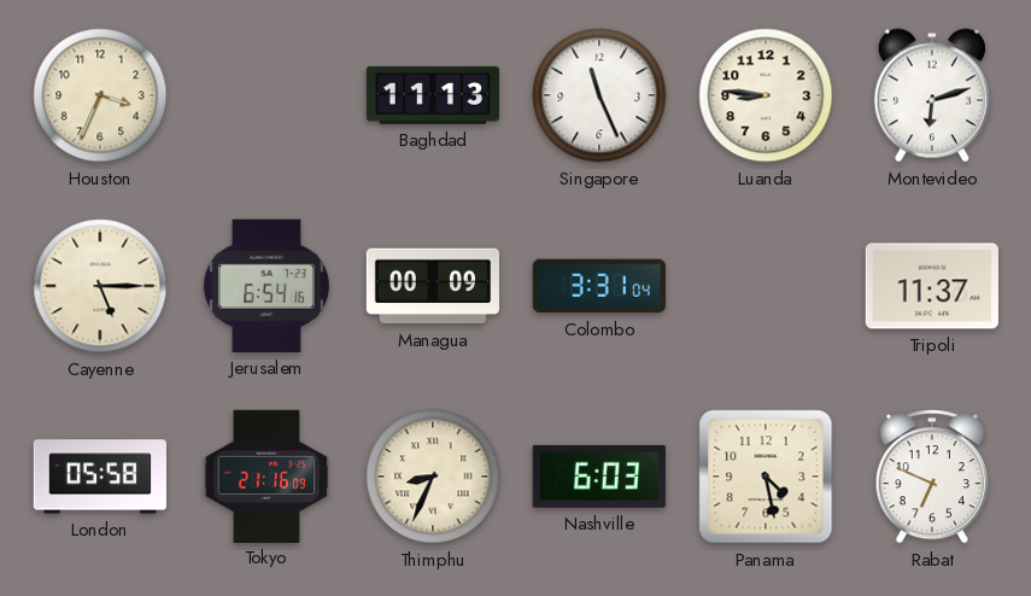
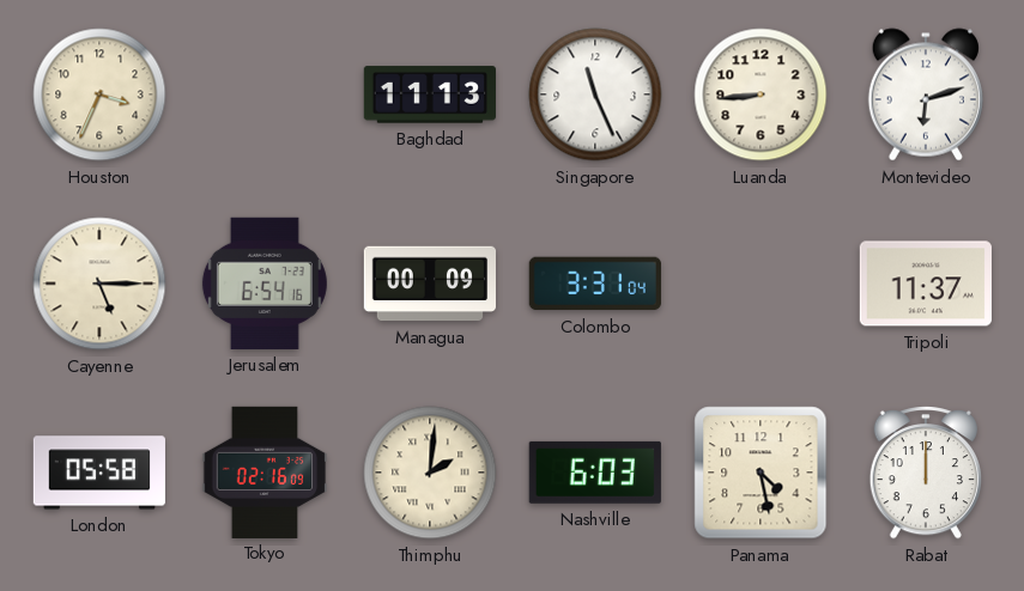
Luanda: 8:46 -> 8:44
Tokyo: 21:16 -> 02:16
Thimphu: 8:34 -> 2:01
Rabat: 6:49 -> 12:00
